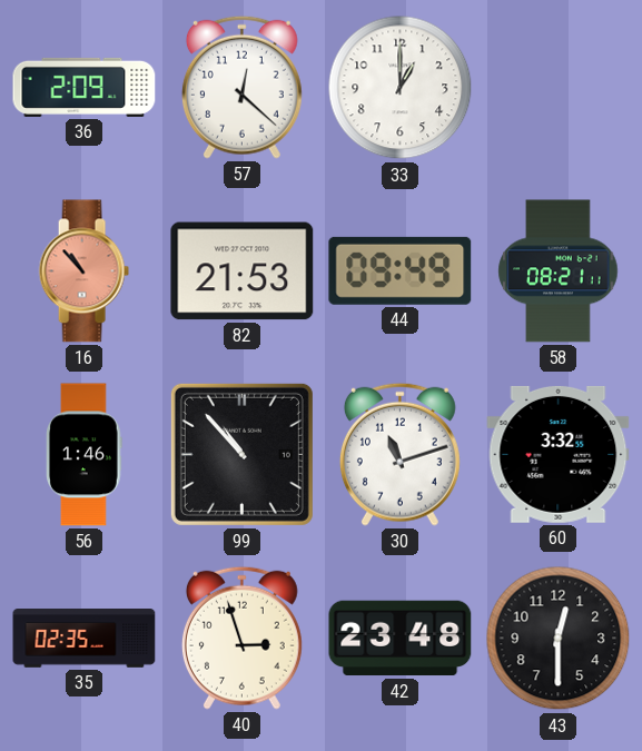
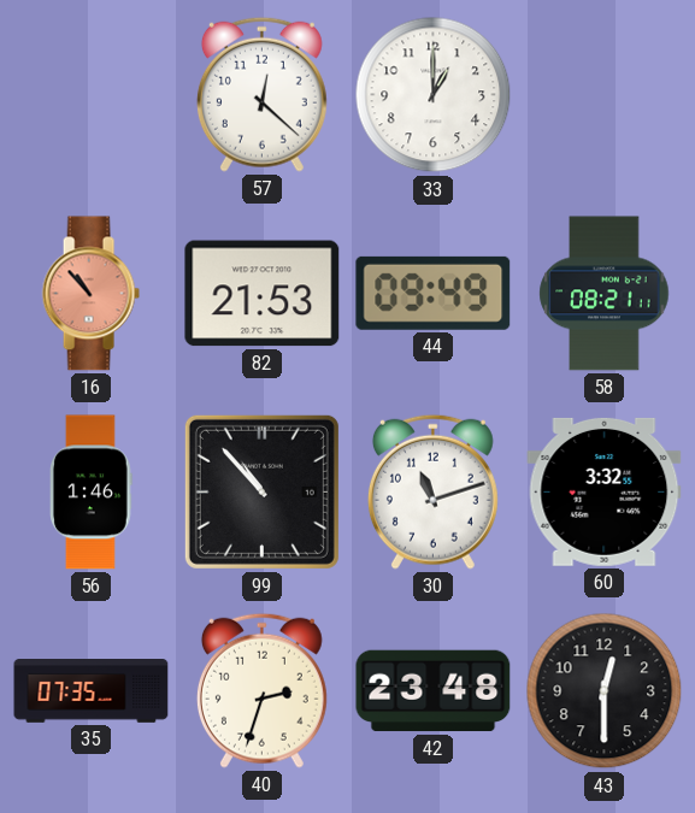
36: 2:09 -> none
35: 02:35 -> 07:35
40: 2:57 -> 2:33
